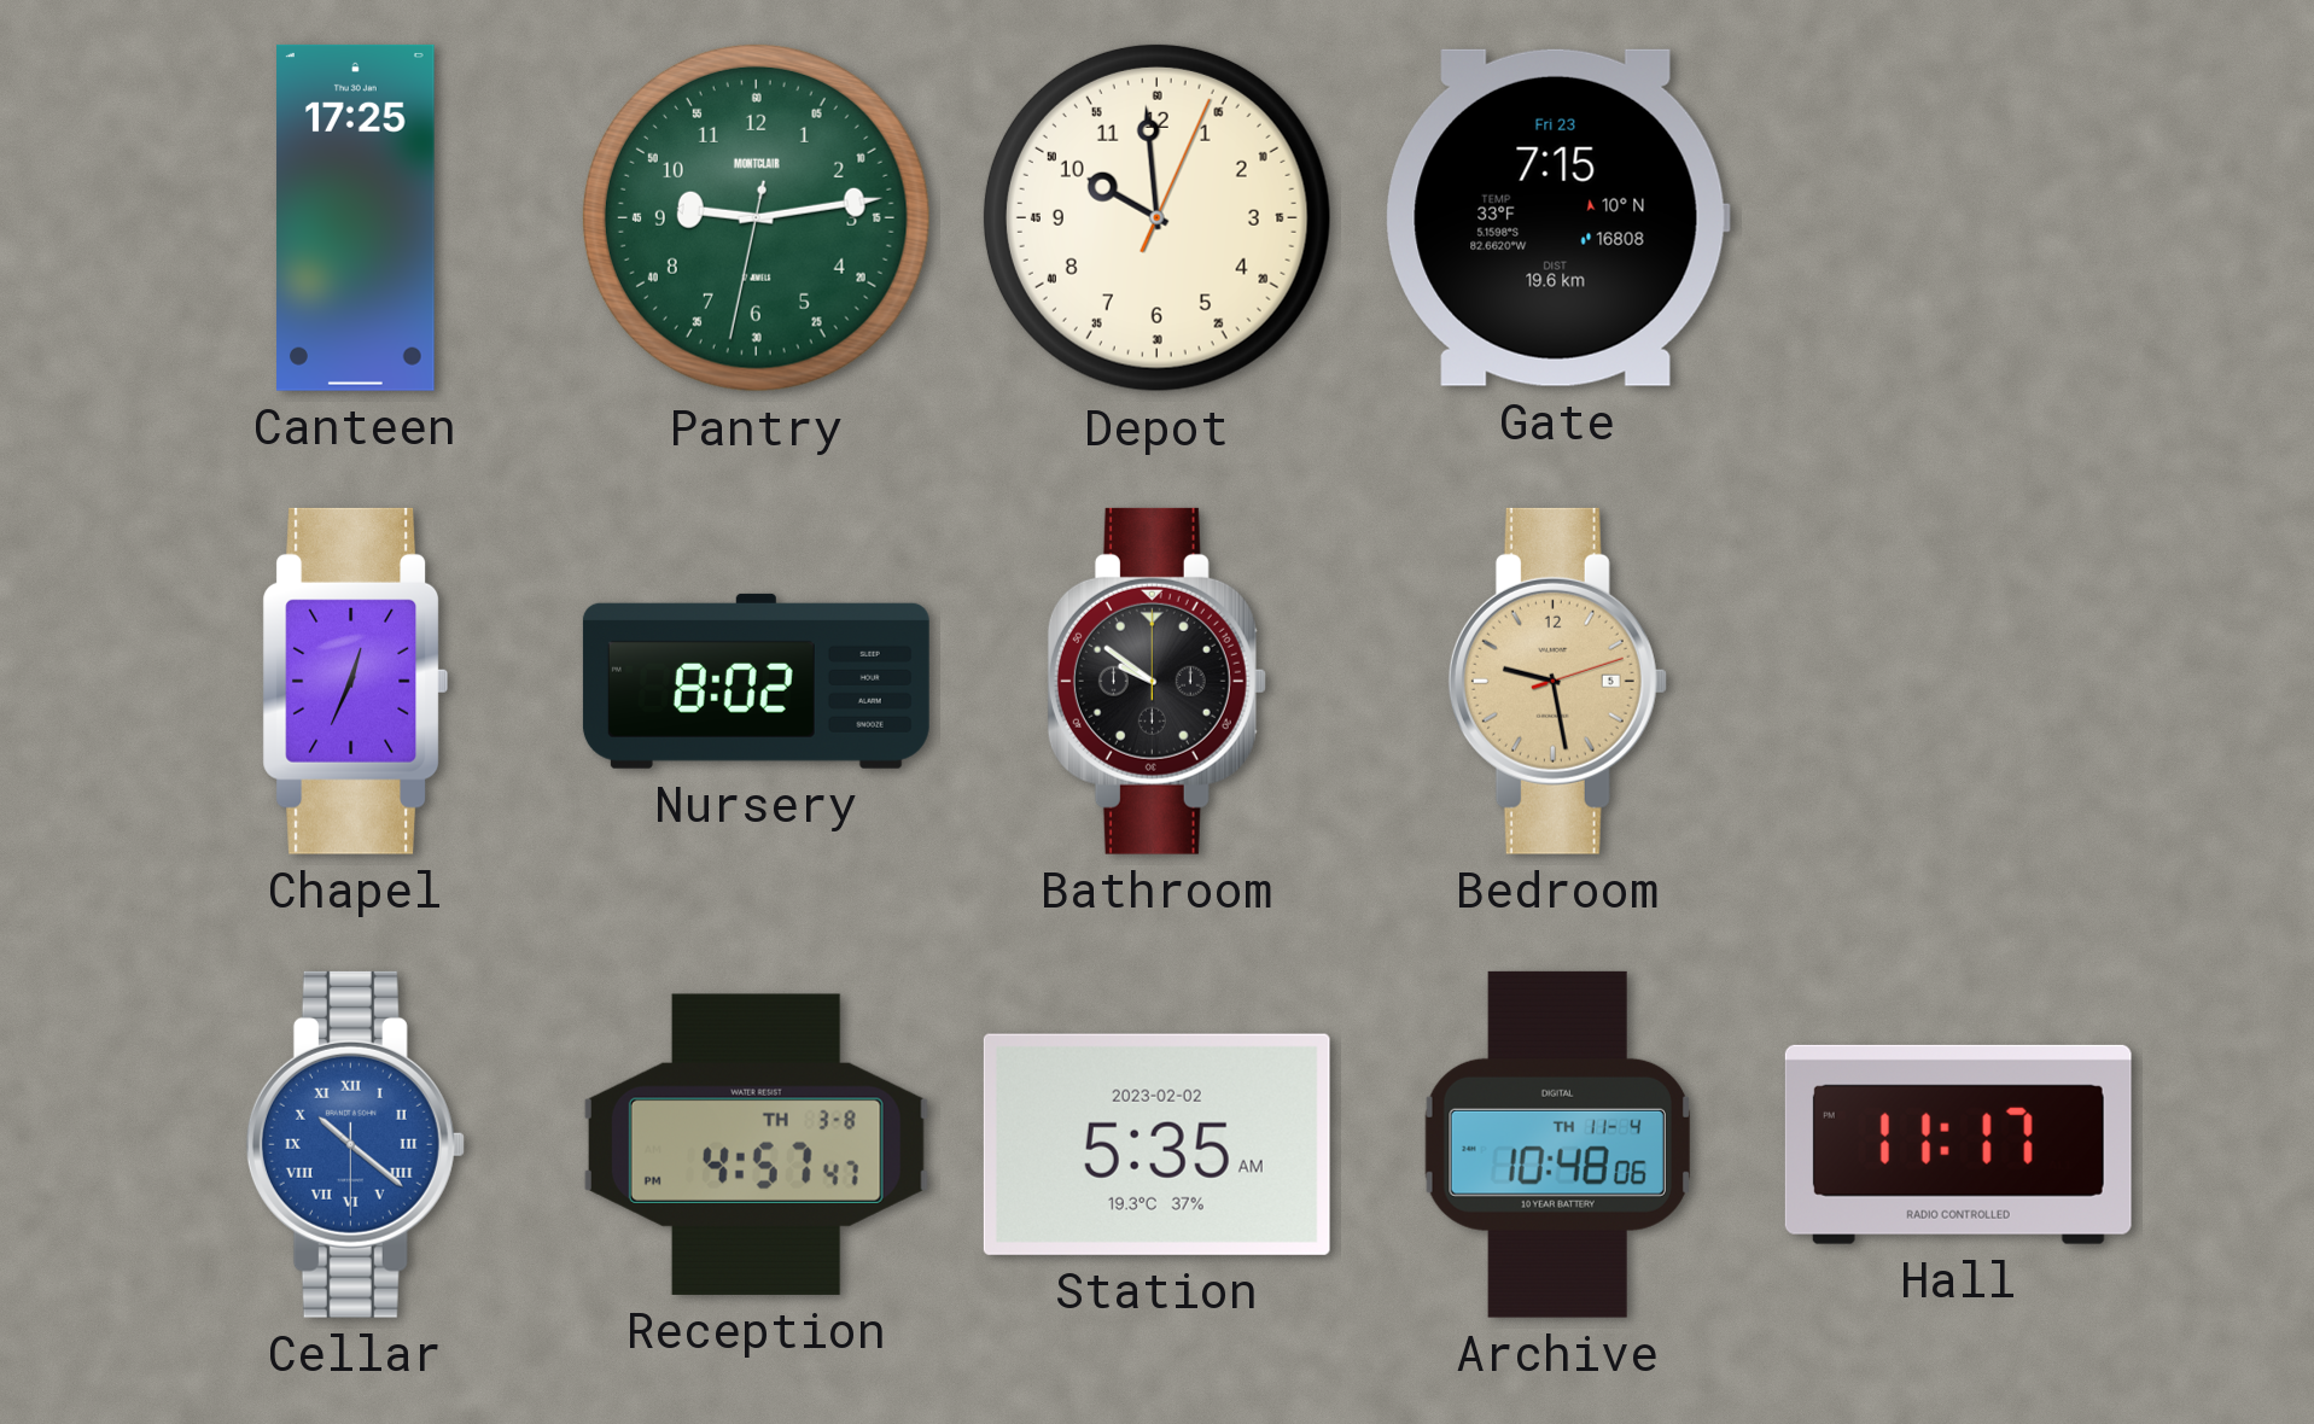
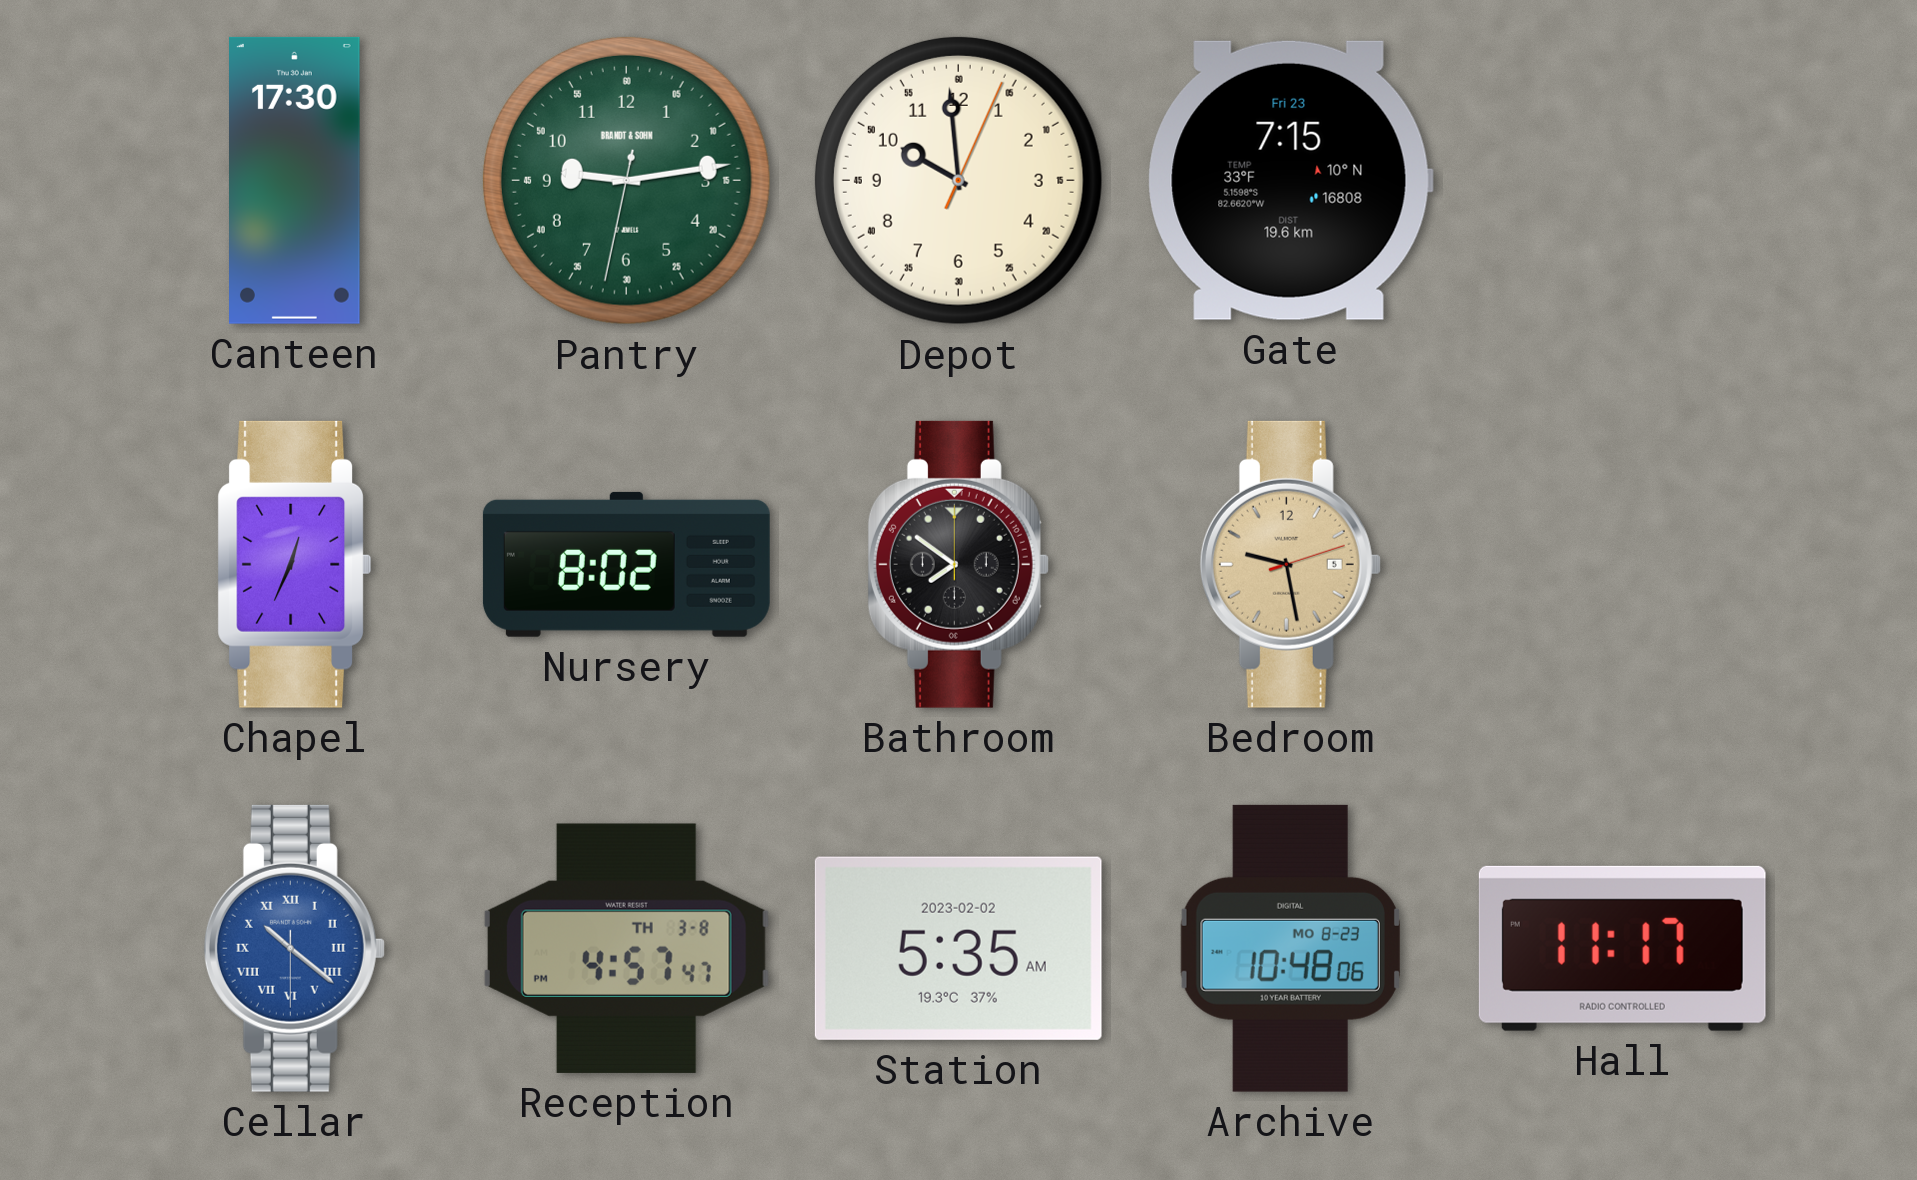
Canteen: 17:25 -> 17:30
Pantry brand: MONTCLAIR -> BRANDT & SOHN
Bathroom: 9:51 -> 7:51
Archive date: TH 11-4 -> MO 8-23
